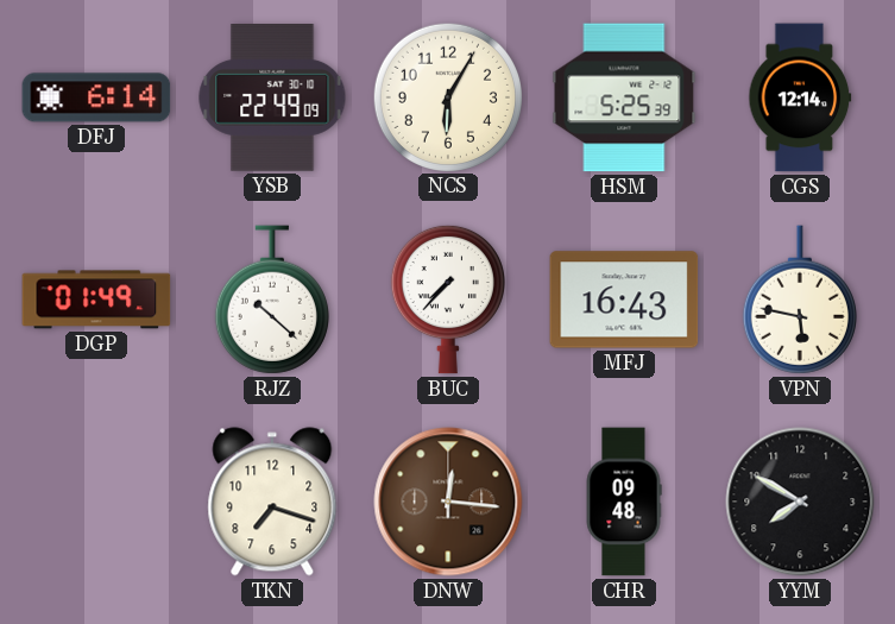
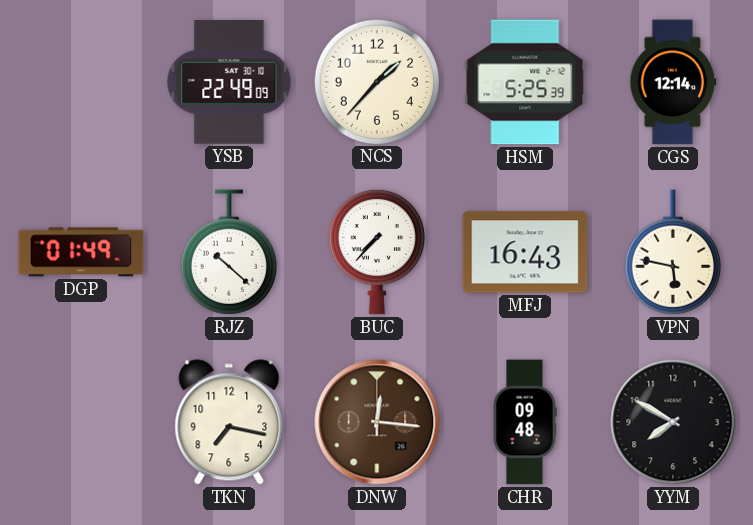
DFJ: 6:14 -> none
NCS: 6:05 -> 1:37
TKN: 7:18 -> 7:17
